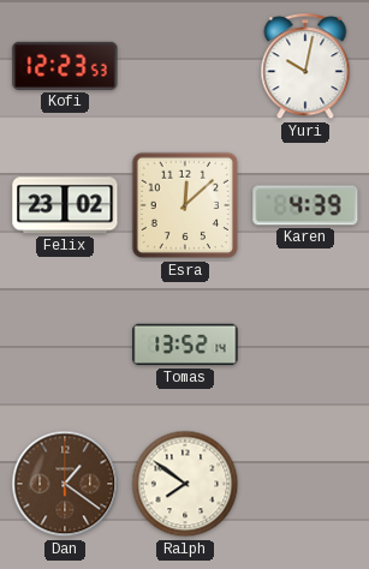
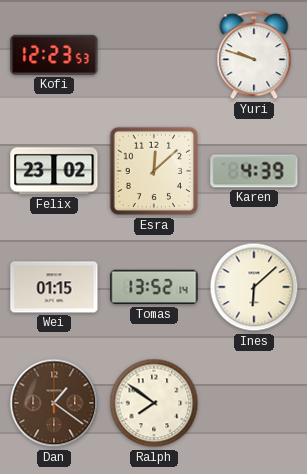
Yuri: 10:02 -> 9:48
Wei: none -> 01:15
Ines: none -> 6:08
